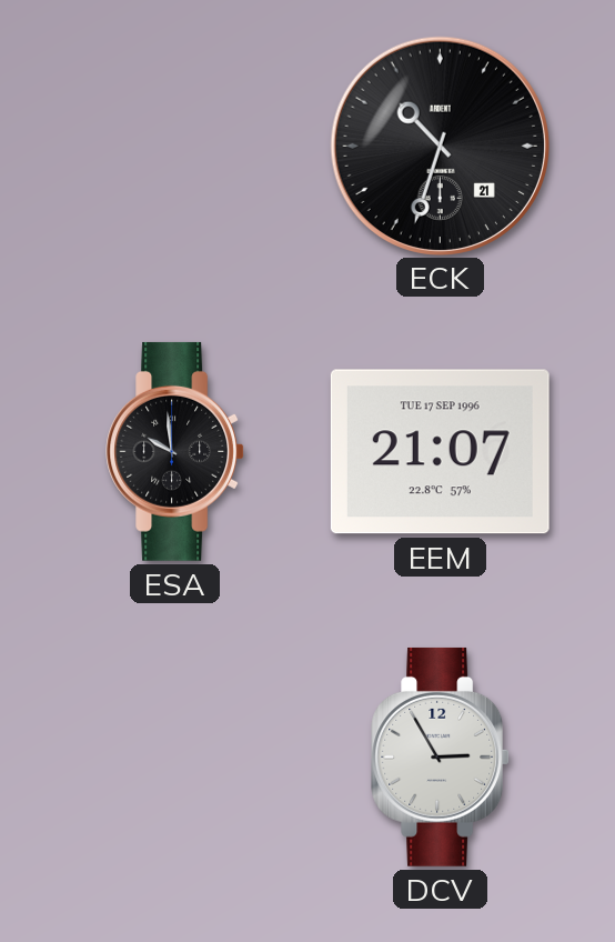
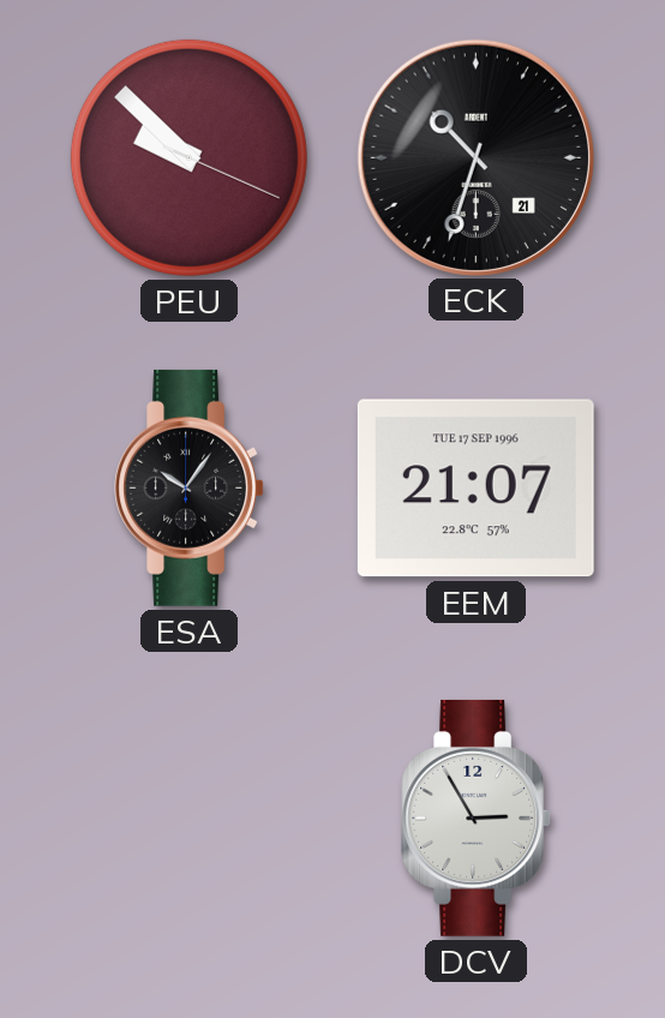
PEU: none -> 9:52
ESA: 9:59 -> 10:06
